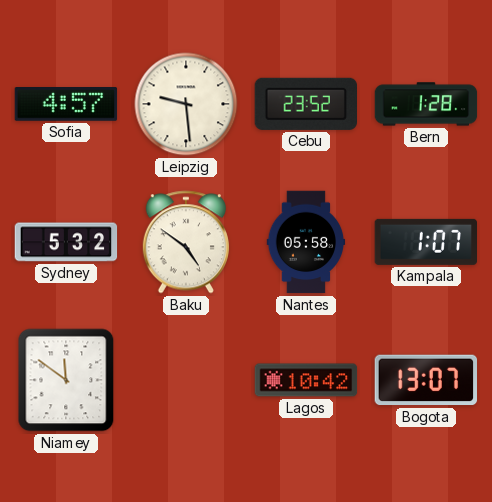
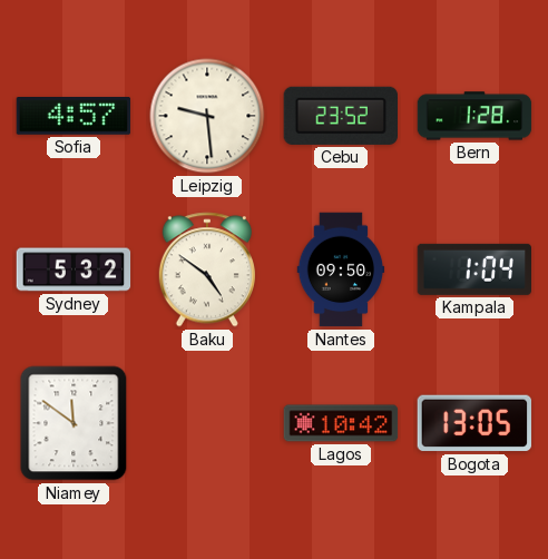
Nantes: 05:58 -> 09:50
Kampala: 1:07 -> 1:04
Bogota: 13:07 -> 13:05
